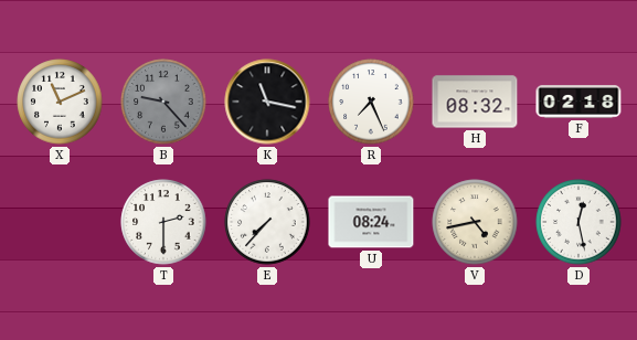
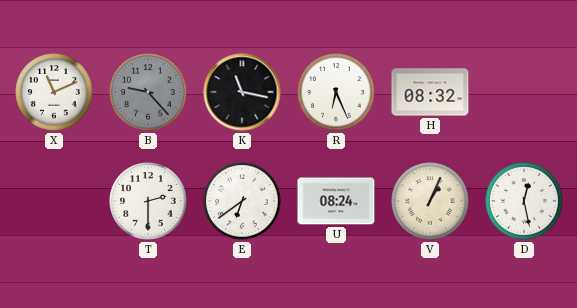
R: 7:26 -> 6:26
F: 02:18 -> none
E: 7:37 -> 6:39
V: 4:43 -> 1:04
